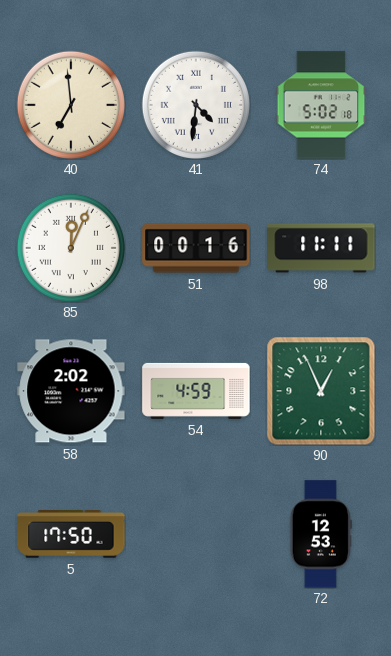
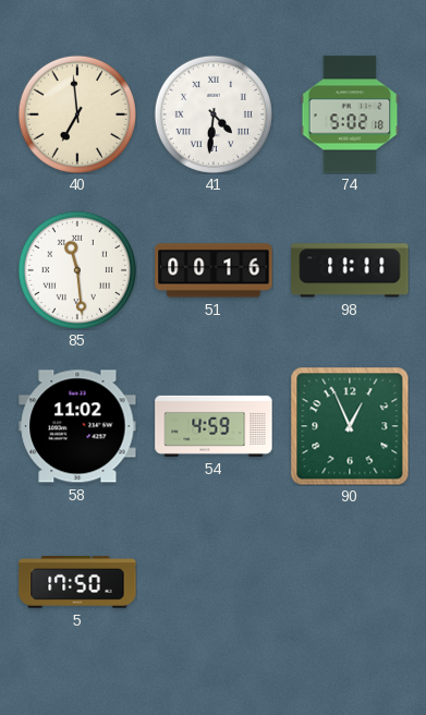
85: 12:04 -> 11:29
58: 2:02 -> 11:02
72: 12:53 -> none
